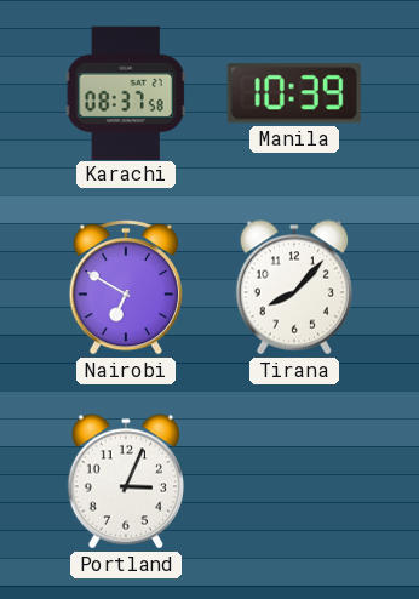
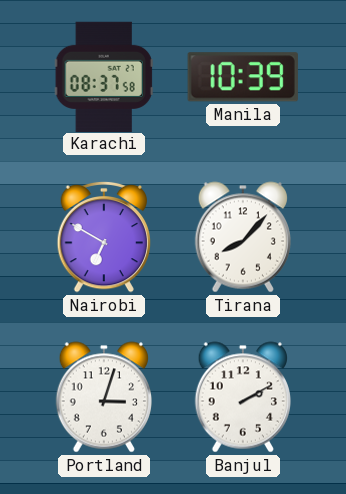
Portland: 3:04 -> 3:03
Banjul: none -> 2:10
